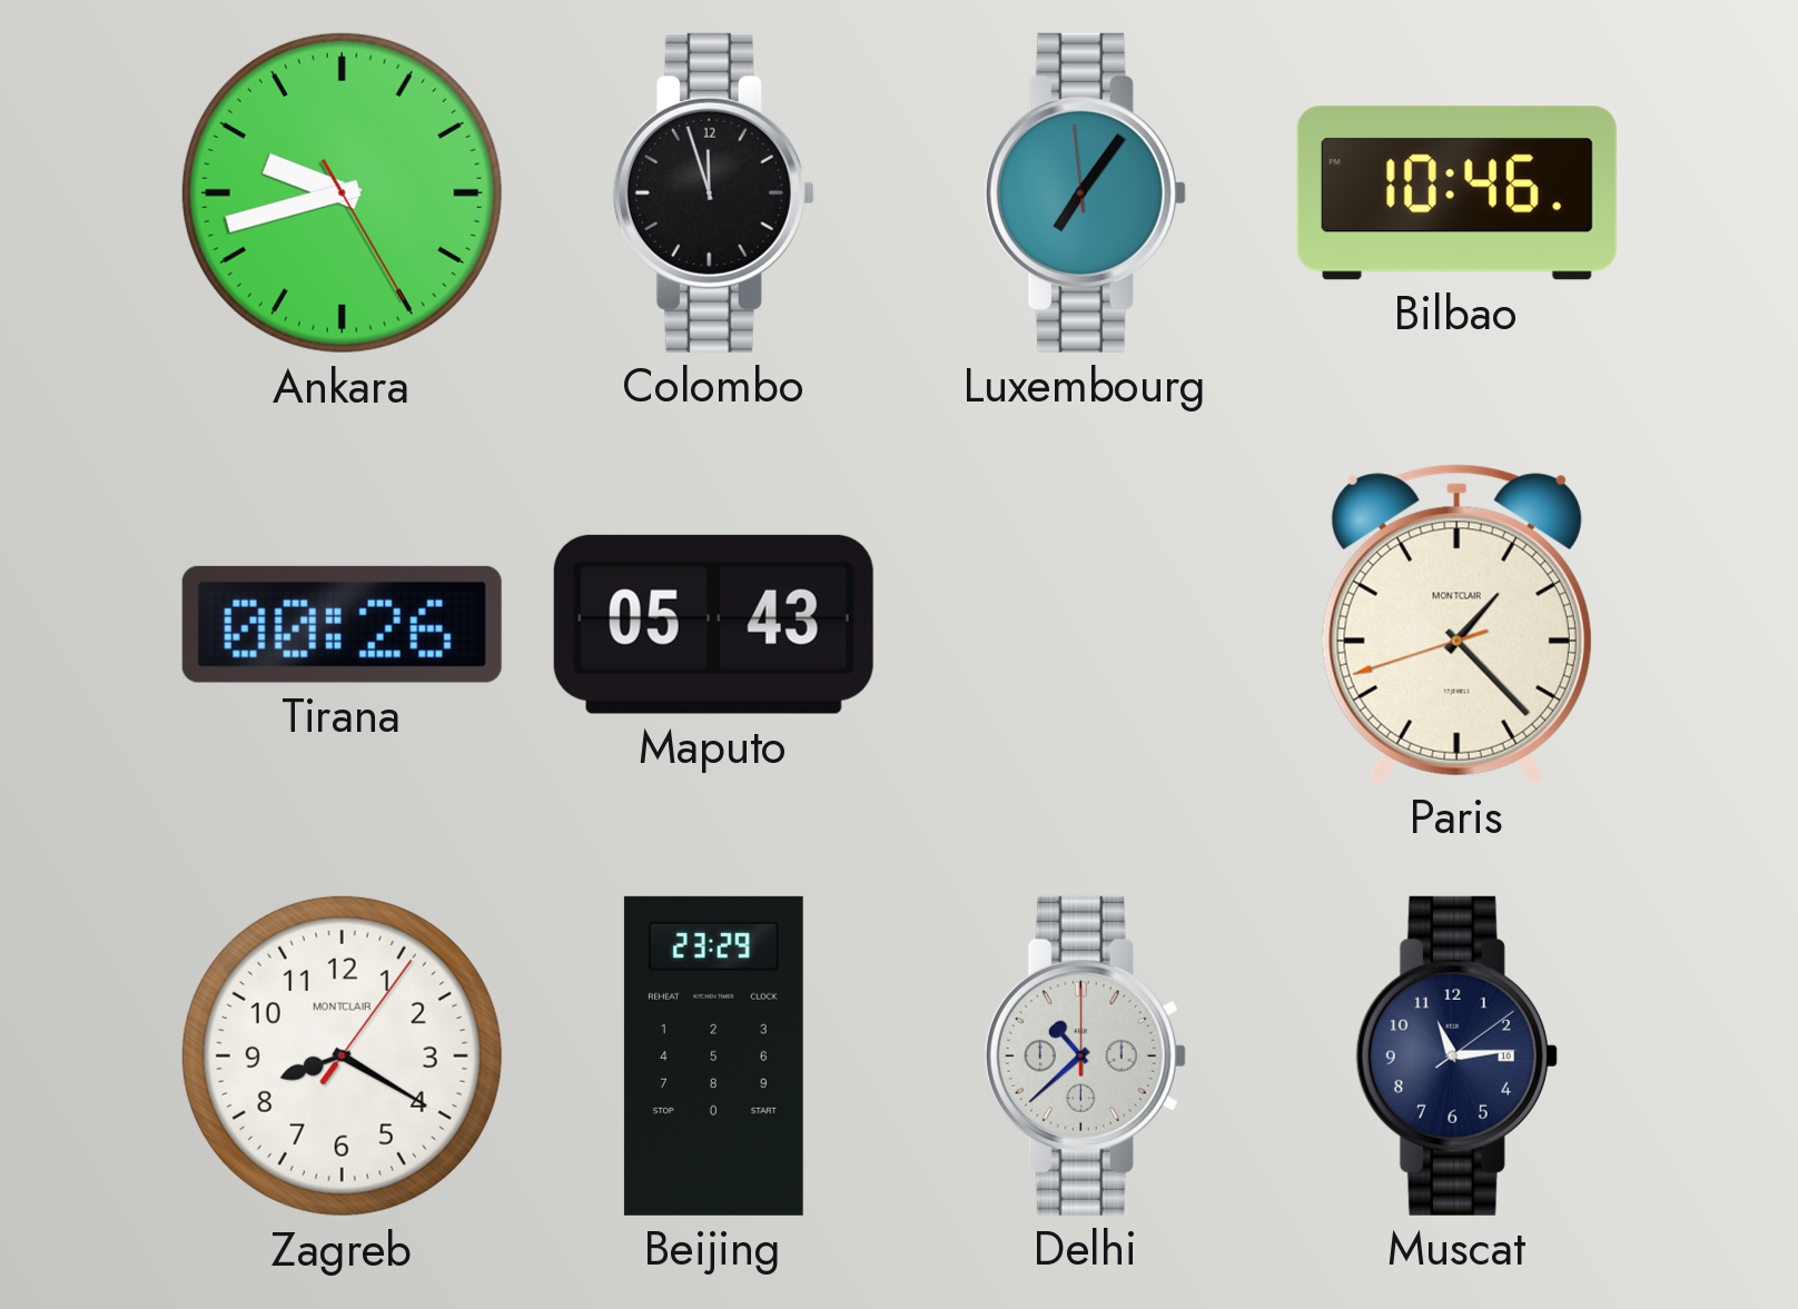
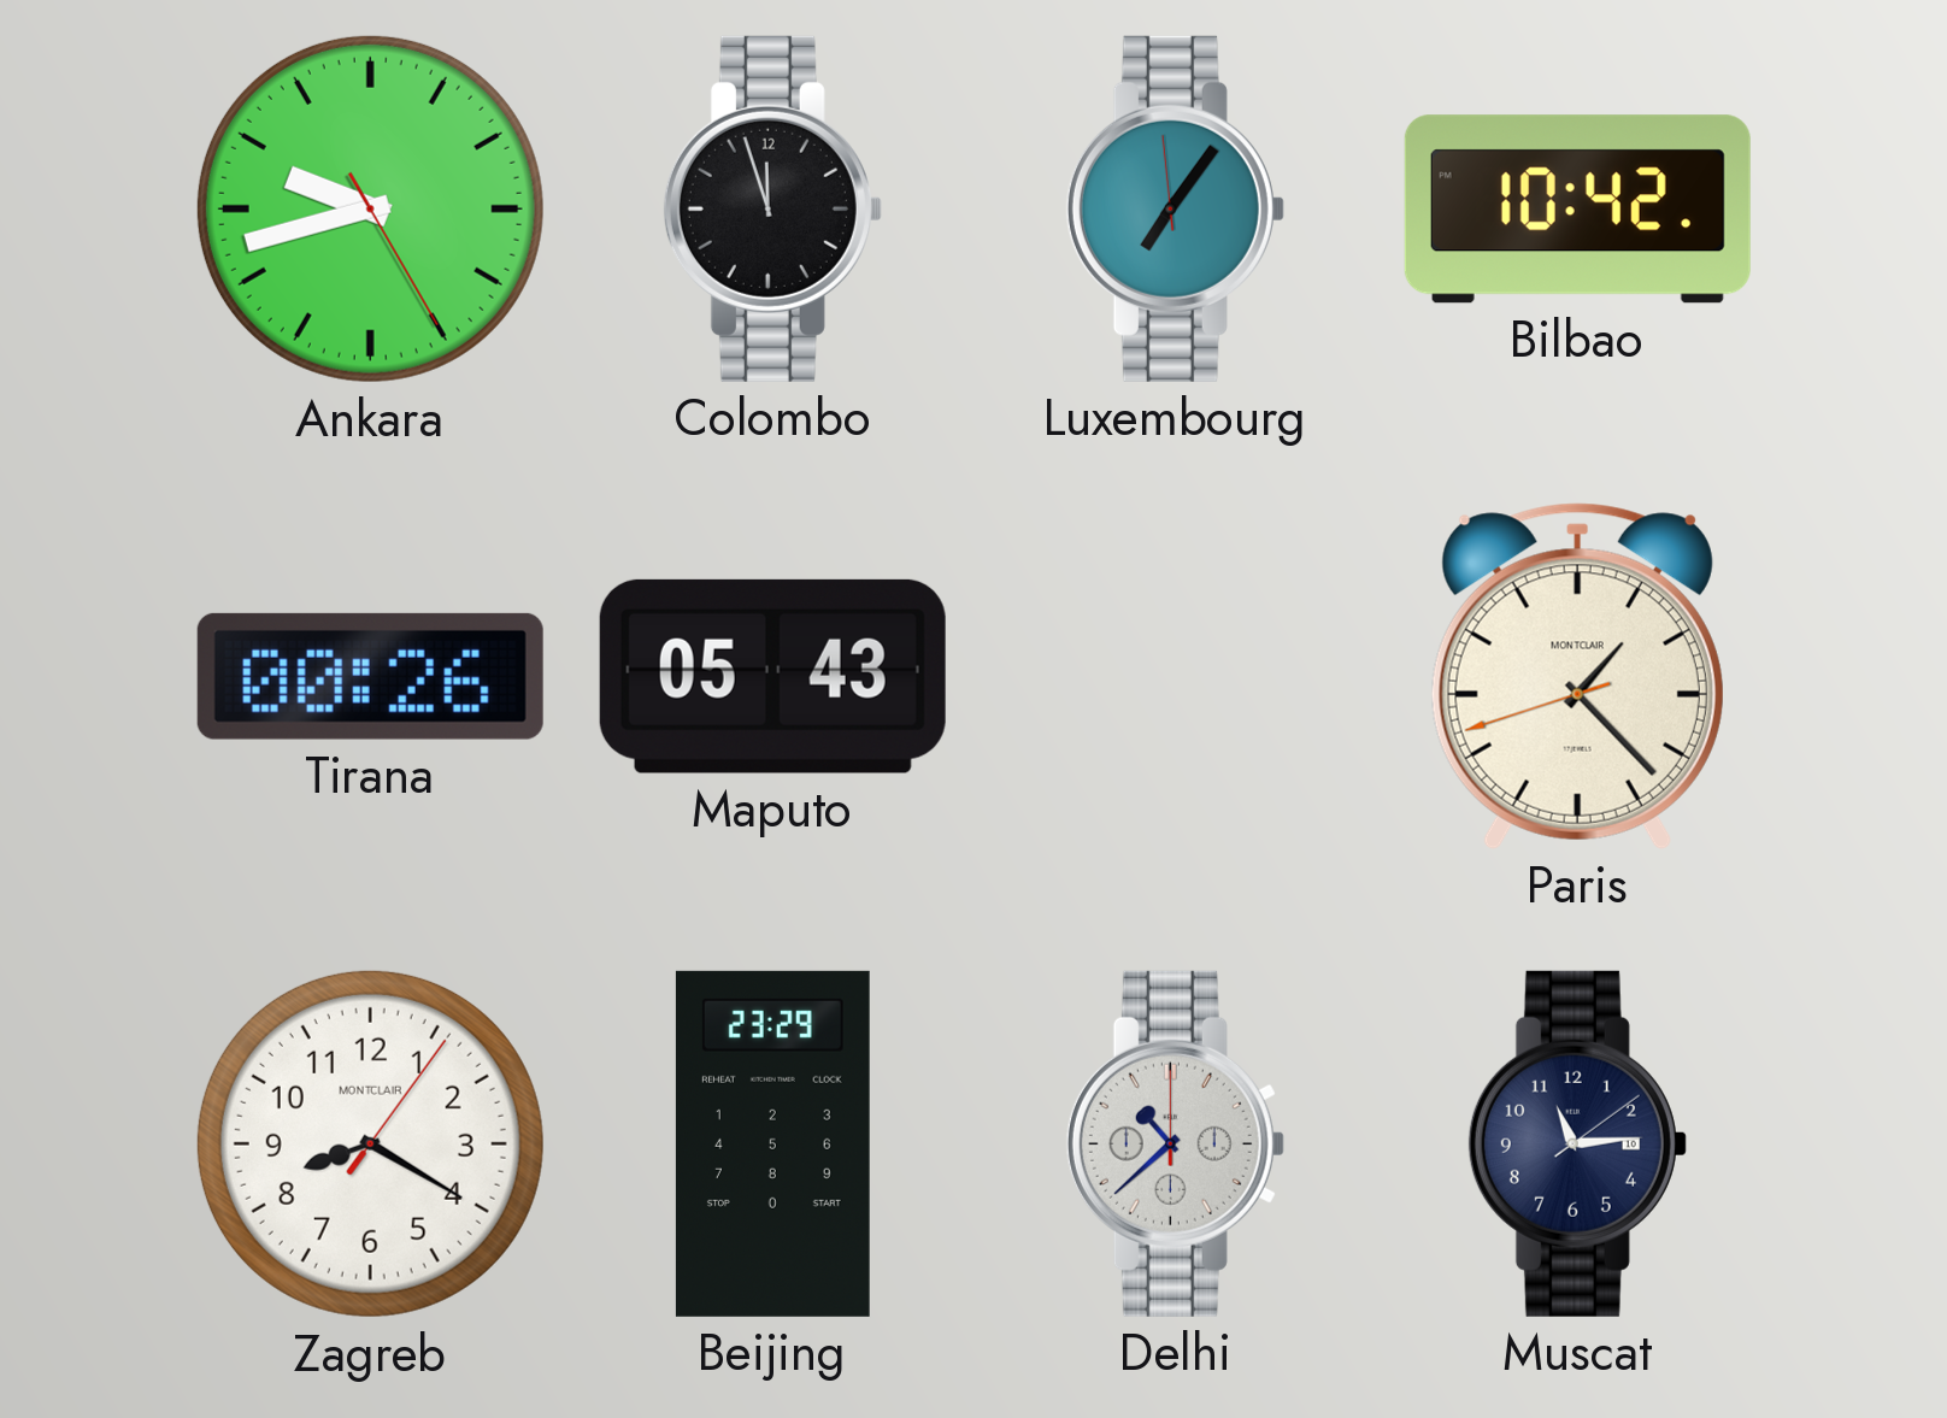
Bilbao: 10:46 -> 10:42
